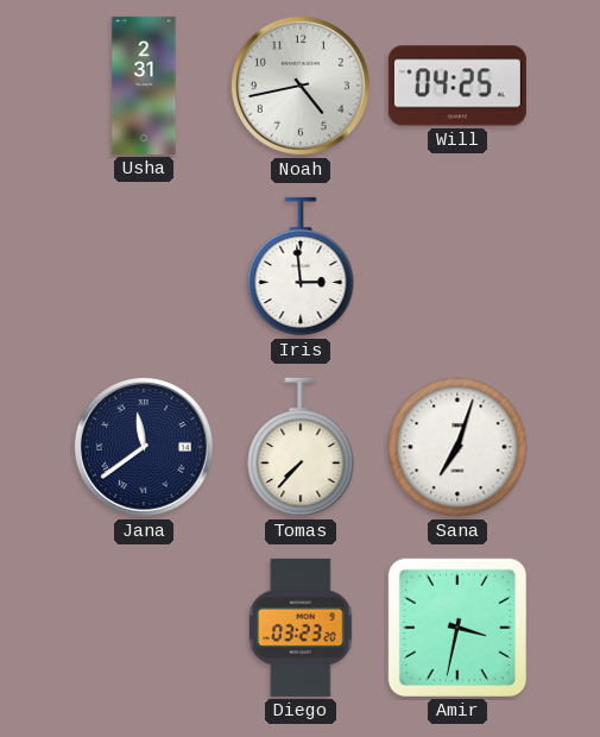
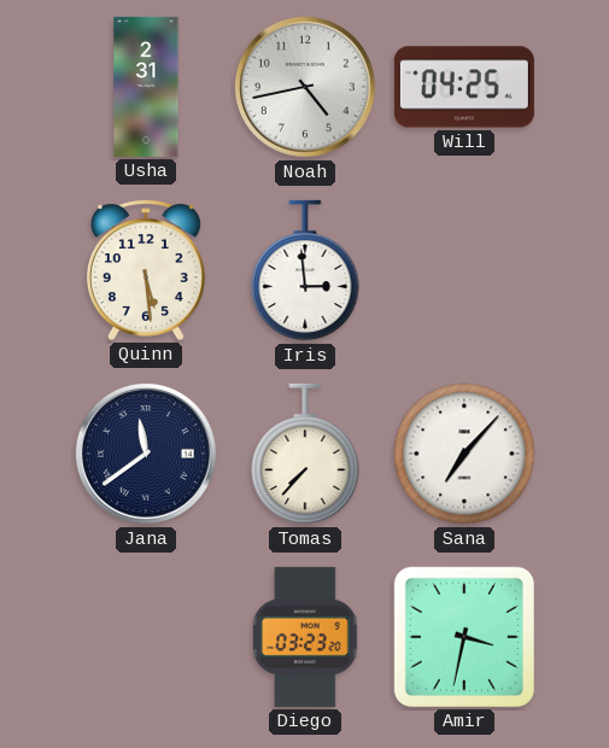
Quinn: none -> 5:29
Sana: 7:03 -> 7:07
